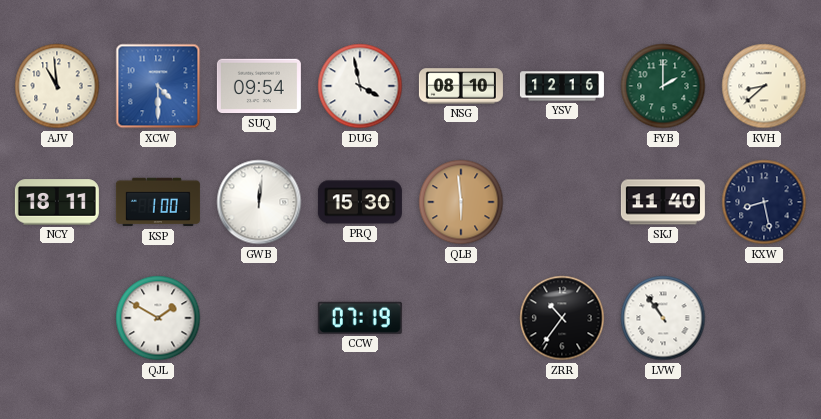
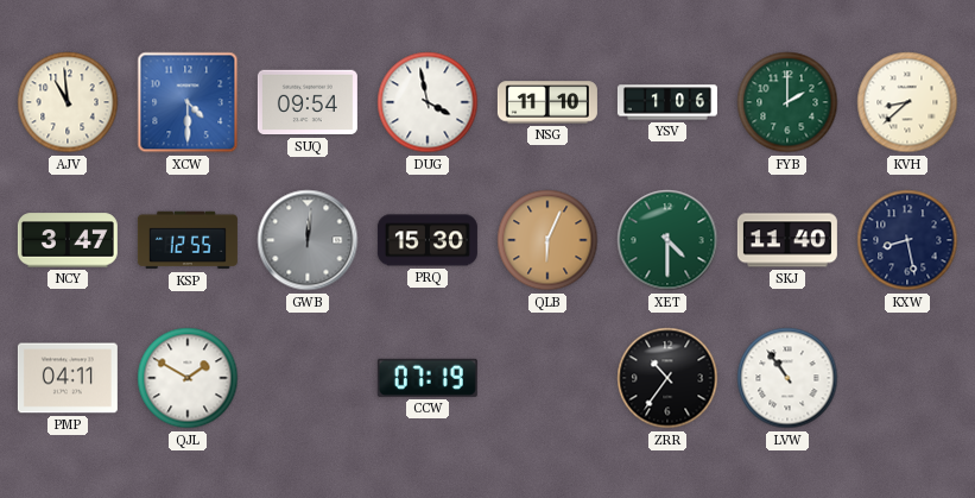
NSG: 08:10 -> 11:10
YSV: 12:16 -> 1:06
NCY: 18:11 -> 3:47
KSP: 1:00 -> 12:55
GWB dial: white -> grey
QLB: 5:59 -> 6:04
XET: none -> 4:30
PMP: none -> 04:11
